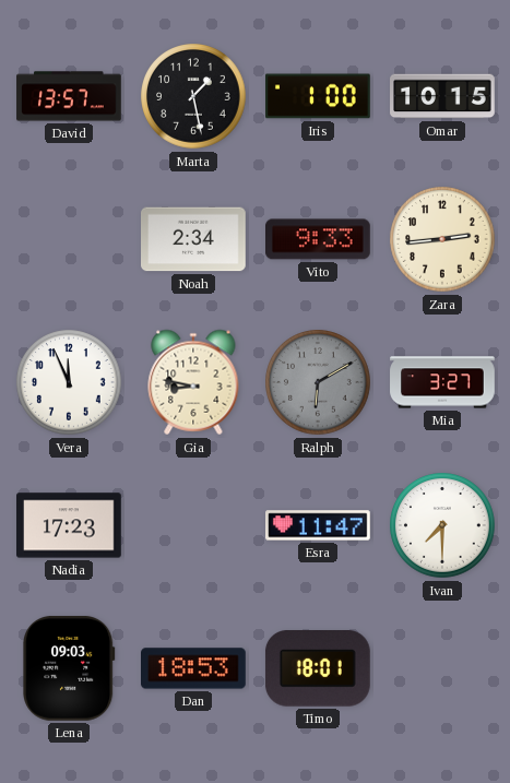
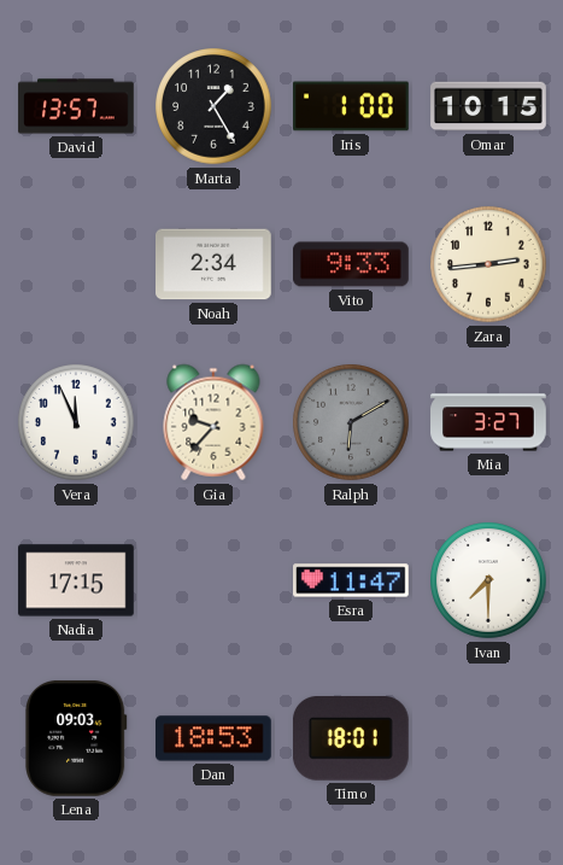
Marta: 1:28 -> 1:25
Gia: 8:47 -> 9:37
Nadia: 17:23 -> 17:15
